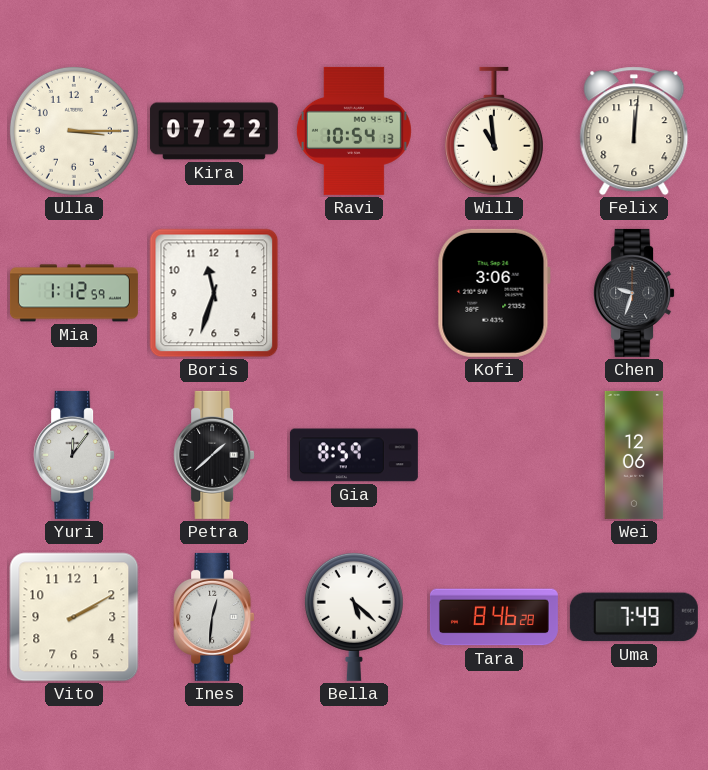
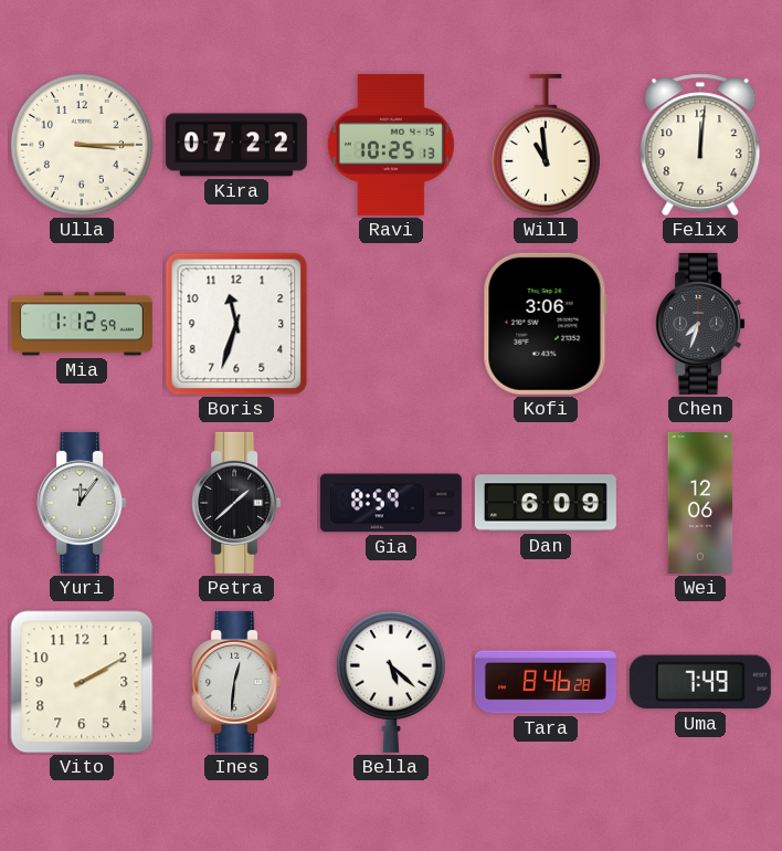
Ravi: 10:54 -> 10:25
Chen: 9:33 -> 7:33
Dan: none -> 6:09
